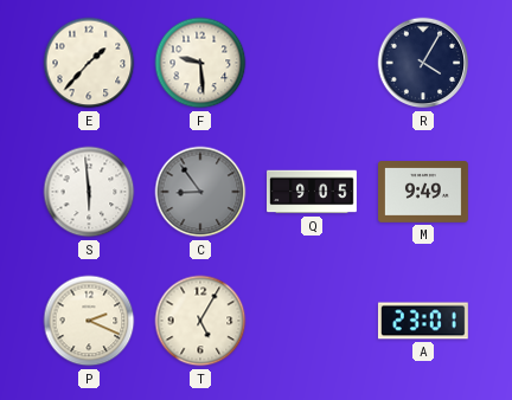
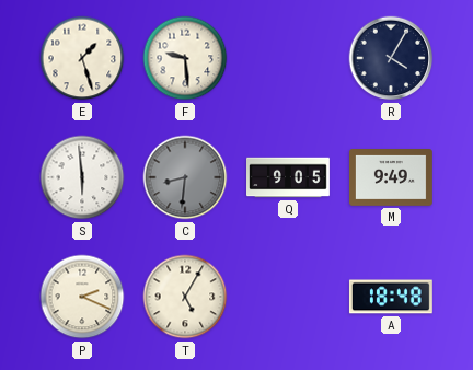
E: 1:37 -> 1:27
C: 8:54 -> 8:31
A: 23:01 -> 18:48
